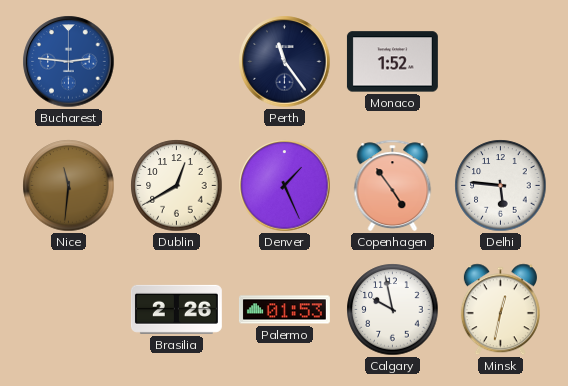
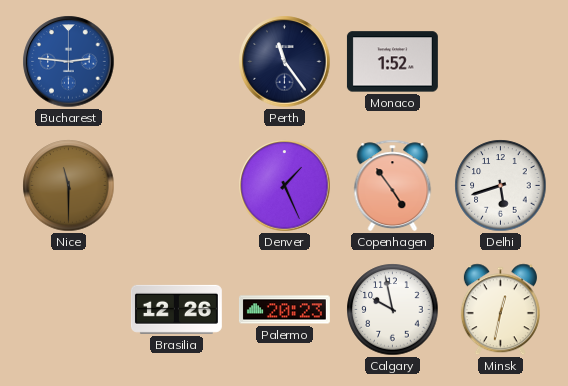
Nice: 11:31 -> 11:30
Dublin: 12:40 -> none
Delhi: 5:46 -> 5:42
Brasilia: 2:26 -> 12:26
Palermo: 01:53 -> 20:23
